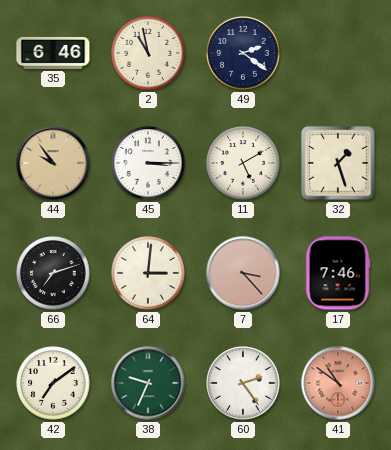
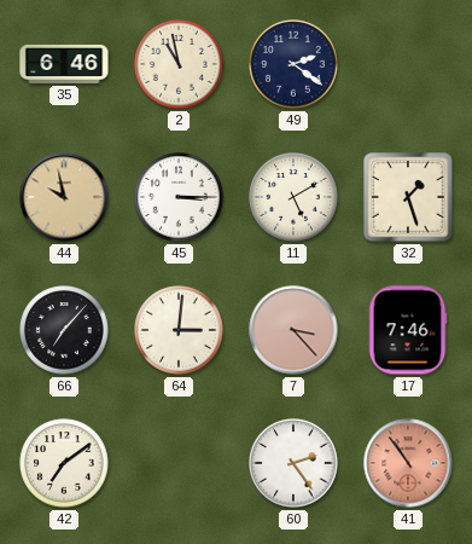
44: 9:54 -> 9:58
66: 7:12 -> 7:07
38: 9:34 -> none
41: 10:51 -> 10:54
